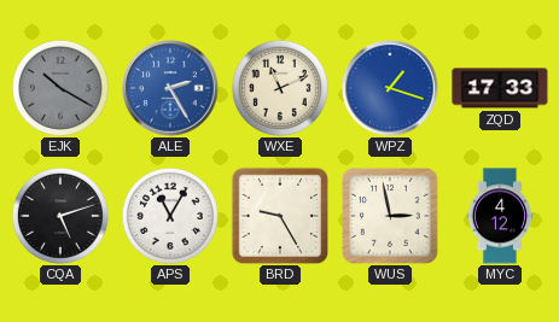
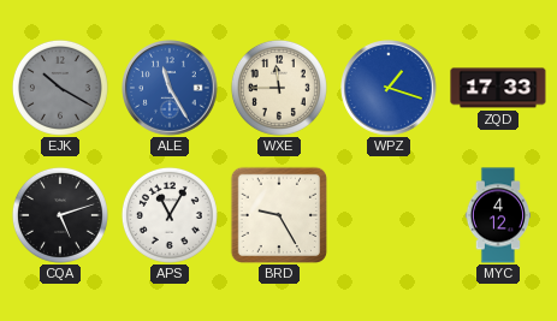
ALE: 2:25 -> 11:25
WXE: 11:11 -> 11:45
WUS: 2:58 -> none
